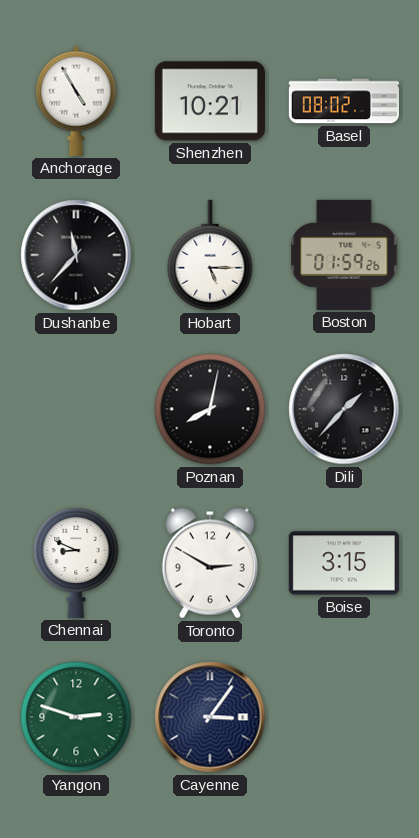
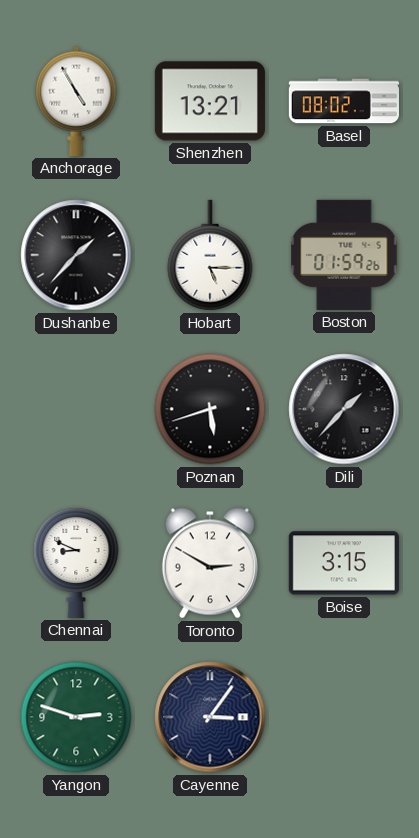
Shenzhen: 10:21 -> 13:21
Dushanbe: 11:37 -> 1:37
Poznan: 8:02 -> 5:42
